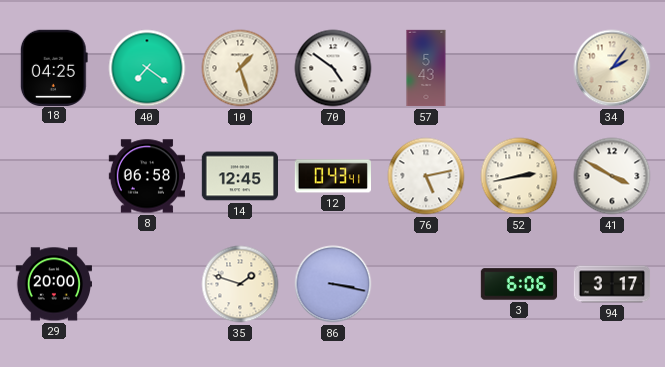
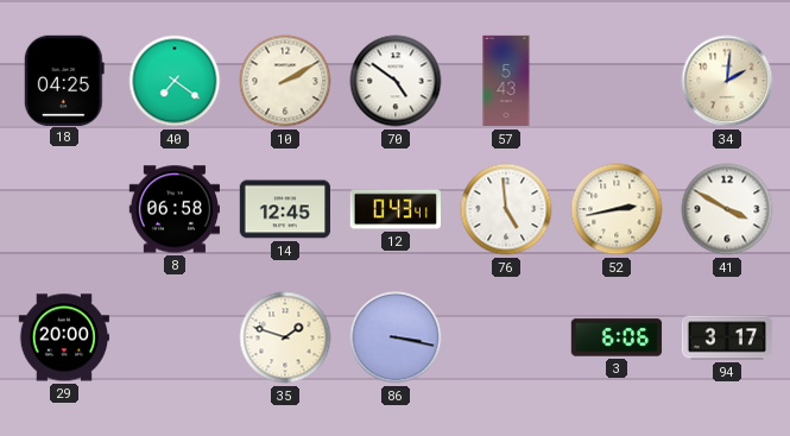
10: 1:27 -> 2:10
34: 2:06 -> 2:01
76: 5:13 -> 4:59
